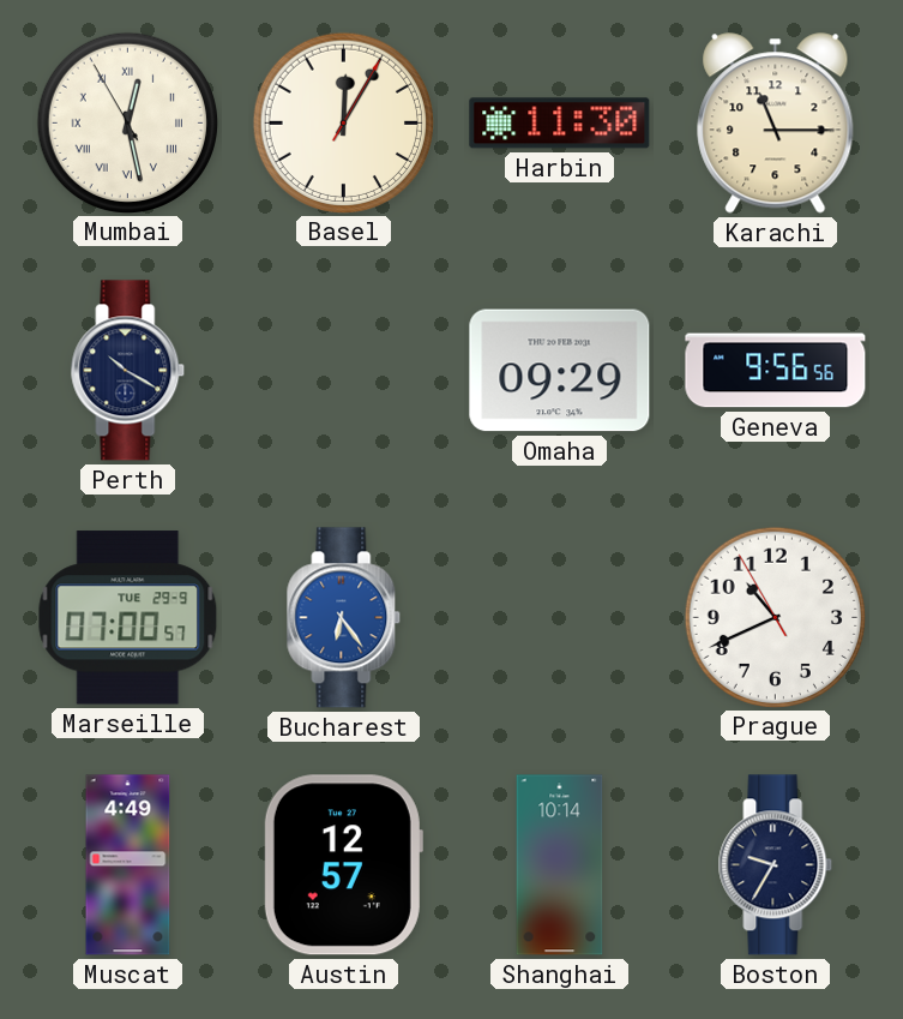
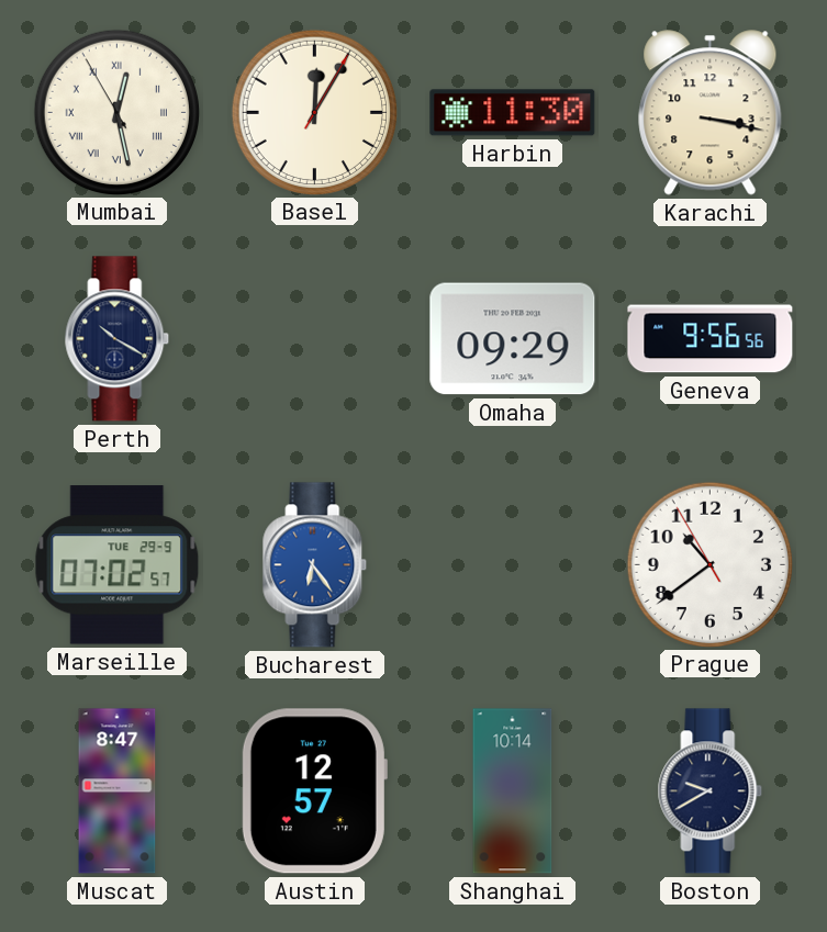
Karachi: 11:15 -> 3:17
Marseille: 07:00 -> 07:02
Prague: 10:40 -> 10:38
Muscat: 4:49 -> 8:47
Boston: 9:35 -> 9:40
